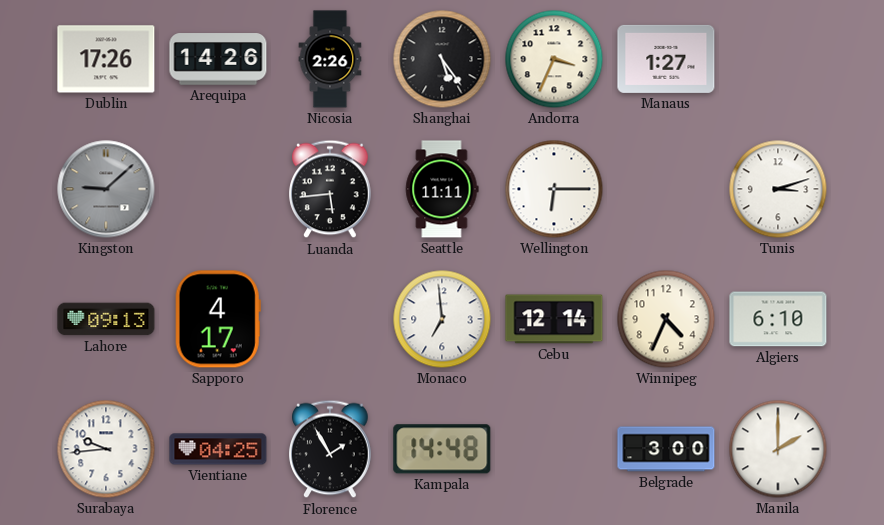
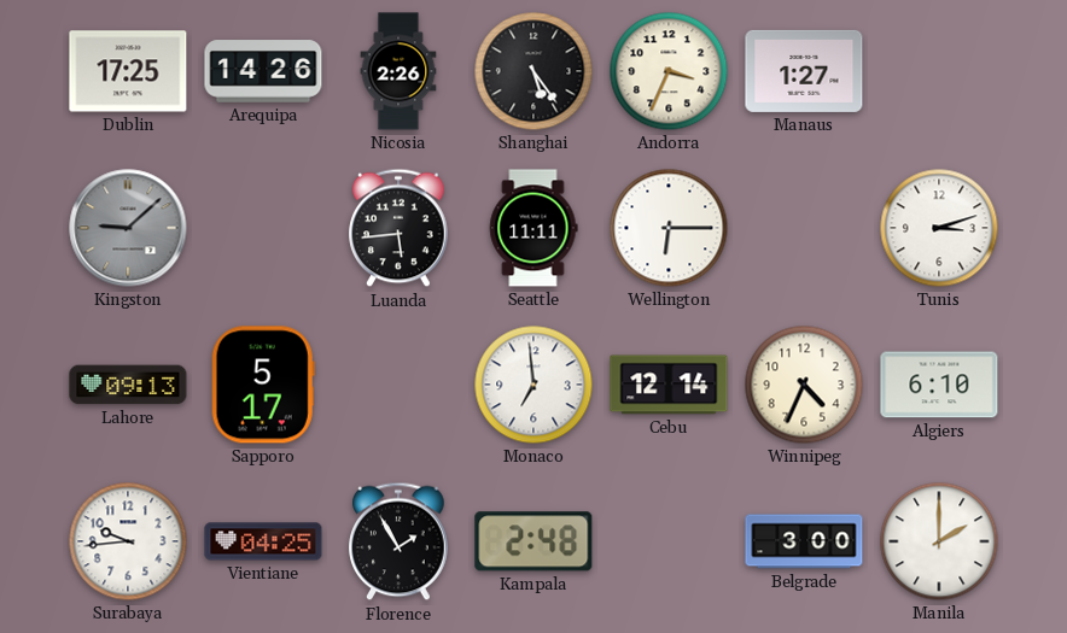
Dublin: 17:26 -> 17:25
Sapporo: 4:17 -> 5:17
Kampala: 14:48 -> 2:48
